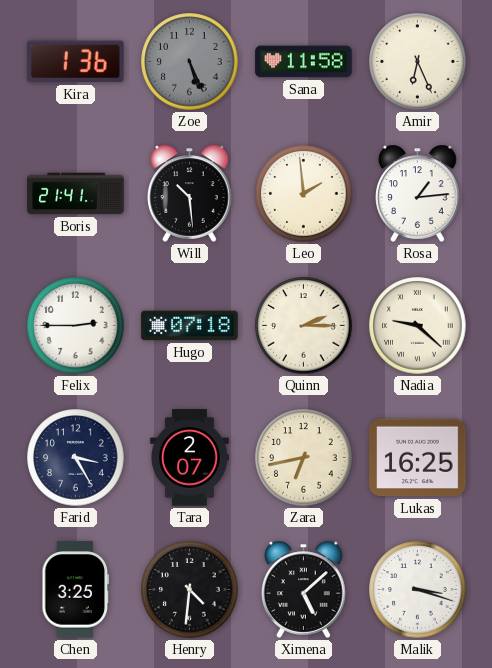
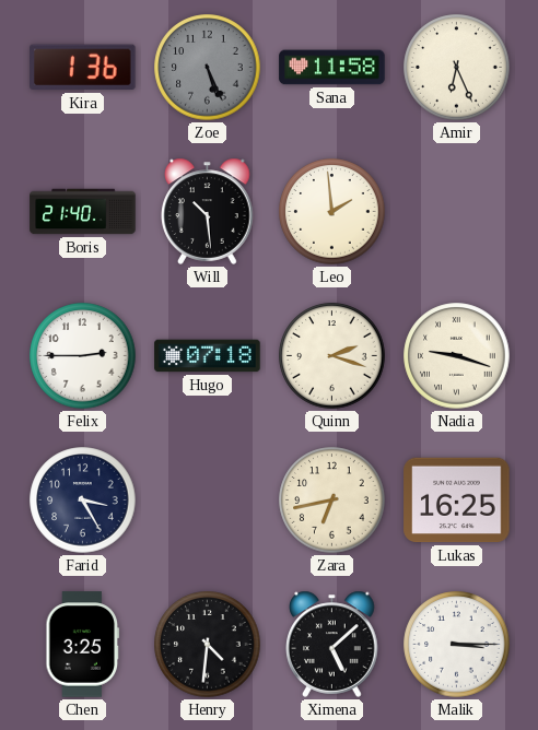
Boris: 21:41 -> 21:40
Rosa: 1:14 -> none
Quinn: 2:15 -> 2:18
Nadia: 9:22 -> 9:18
Tara: 2:07 -> none
Malik: 3:18 -> 3:15
